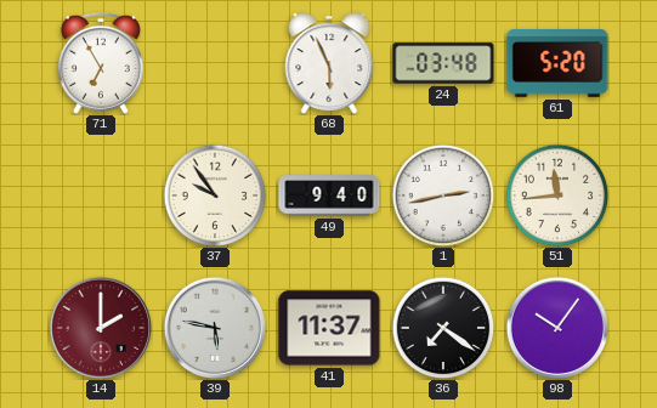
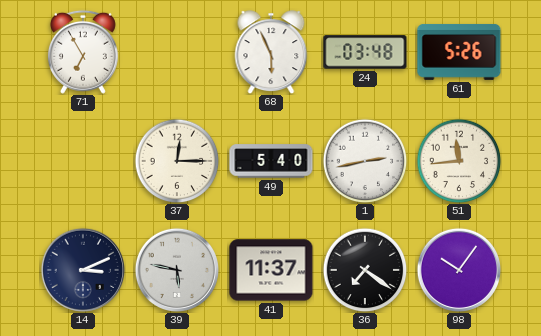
61: 5:20 -> 5:26
37: 9:54 -> 12:15
49: 9:40 -> 5:40
14: 2:00 -> 3:11
14 dial: burgundy -> navy
